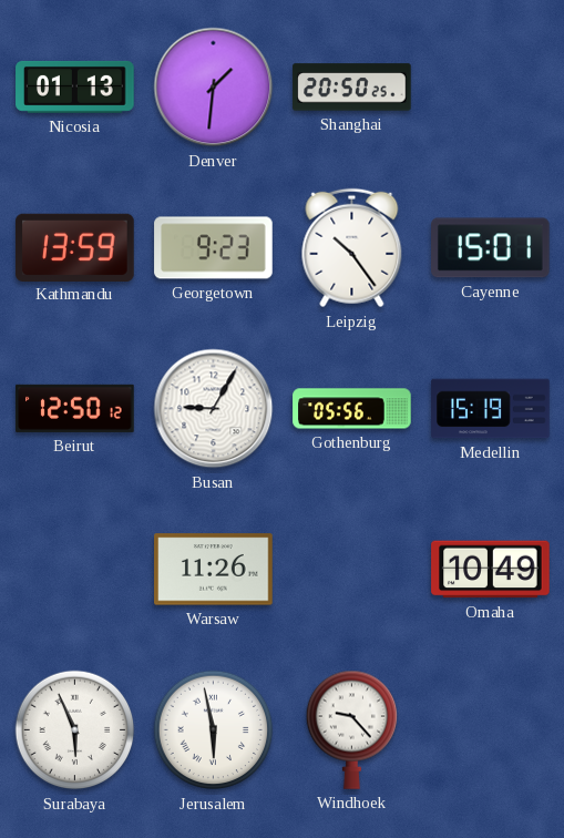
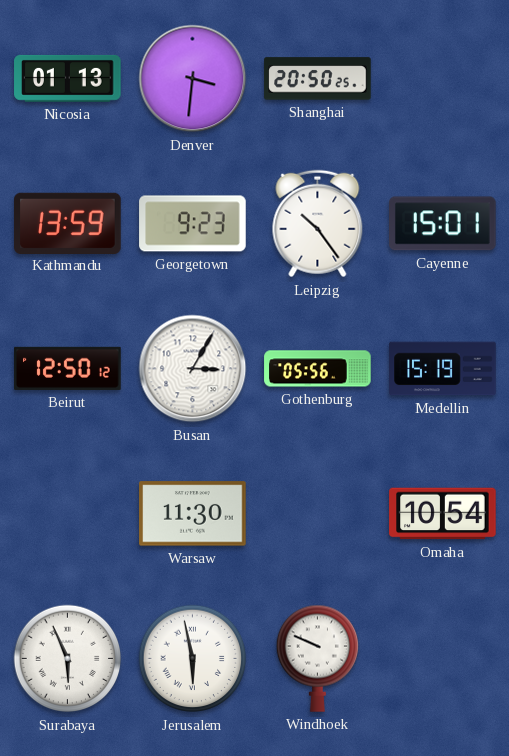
Denver: 1:31 -> 3:31
Busan: 9:05 -> 3:05
Warsaw: 11:26 -> 11:30
Omaha: 10:49 -> 10:54
Windhoek: 9:23 -> 9:49
